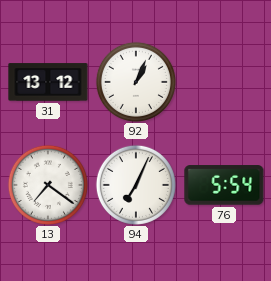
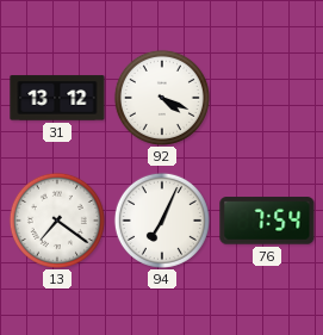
92: 1:04 -> 4:19
76: 5:54 -> 7:54
